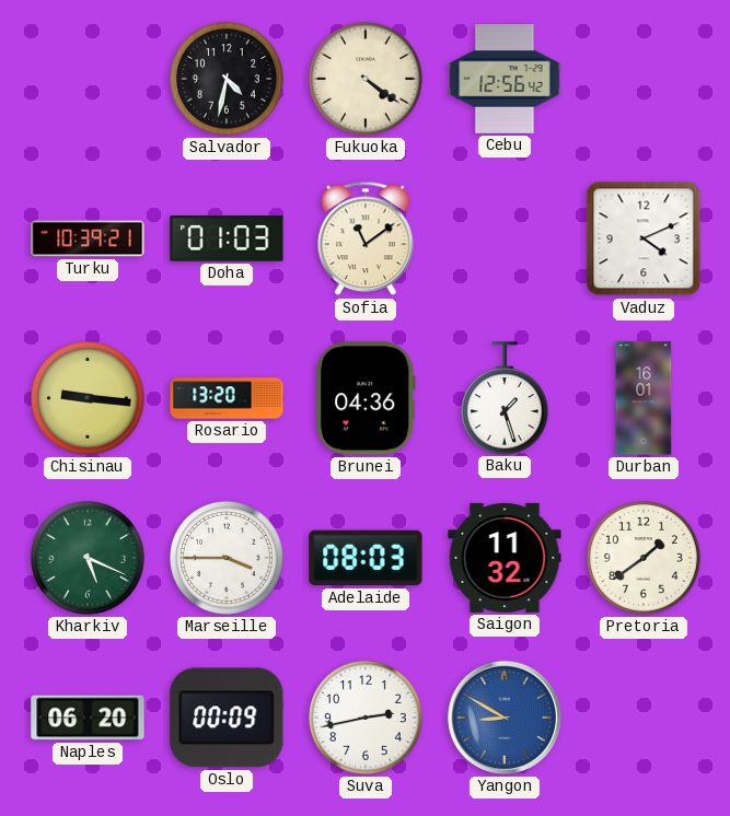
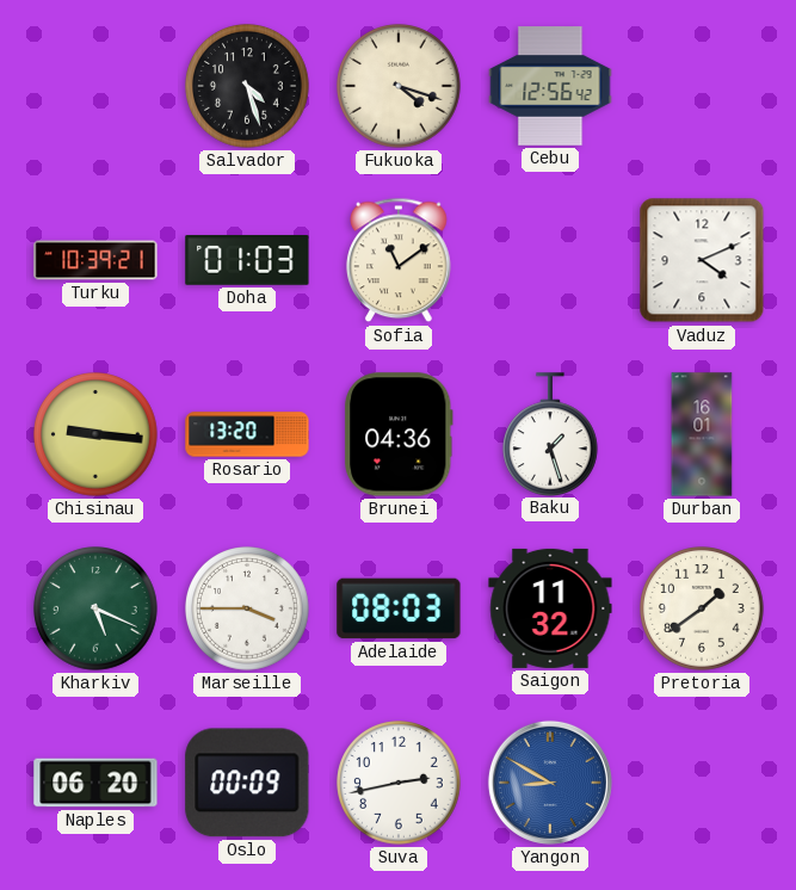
Salvador: 4:32 -> 4:27
Fukuoka: 4:21 -> 4:18
